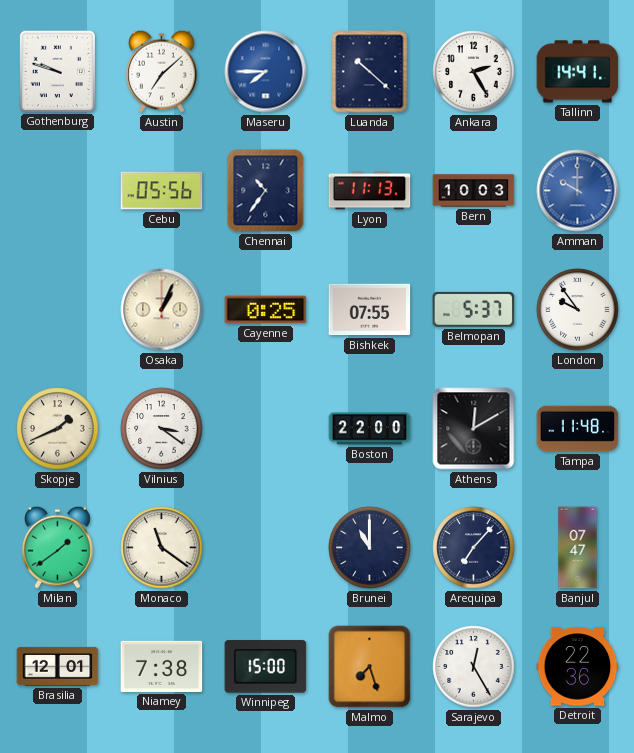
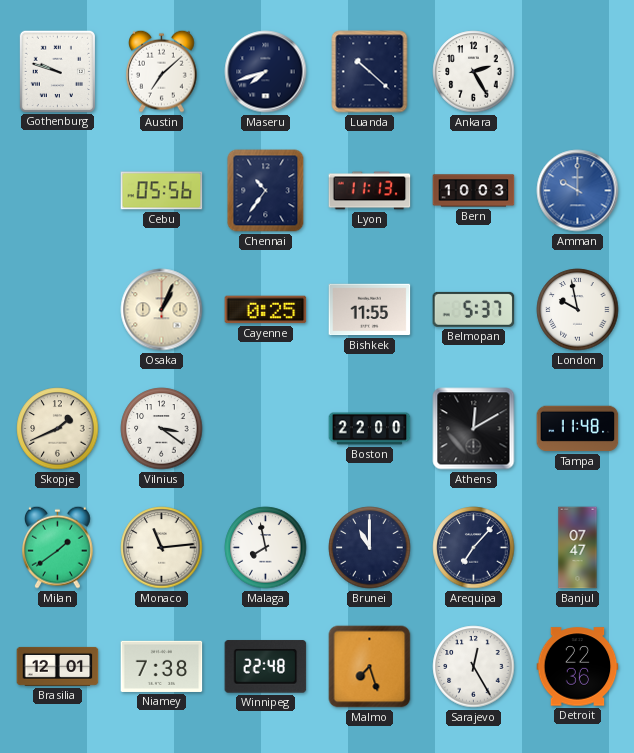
Maseru: 7:45 -> 7:42
Maseru dial: blue -> navy
Tallinn: 14:41 -> none
Bishkek: 07:55 -> 11:55
London: 9:54 -> 9:58
Monaco: 11:21 -> 11:14
Malaga: none -> 7:58
Winnipeg: 15:00 -> 22:48
